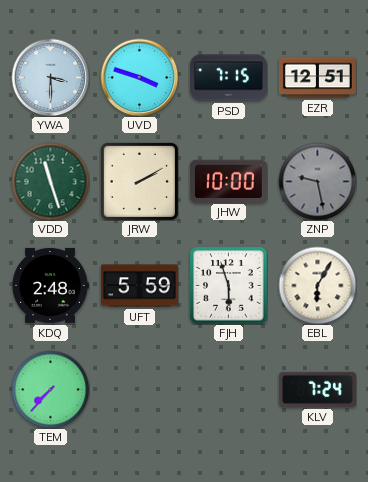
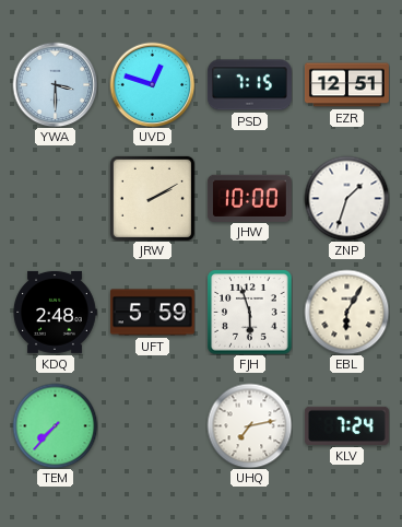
UVD: 3:48 -> 12:48
VDD: 11:27 -> none
ZNP: 9:28 -> 1:33
ZNP dial: grey -> white
UHQ: none -> 7:13
